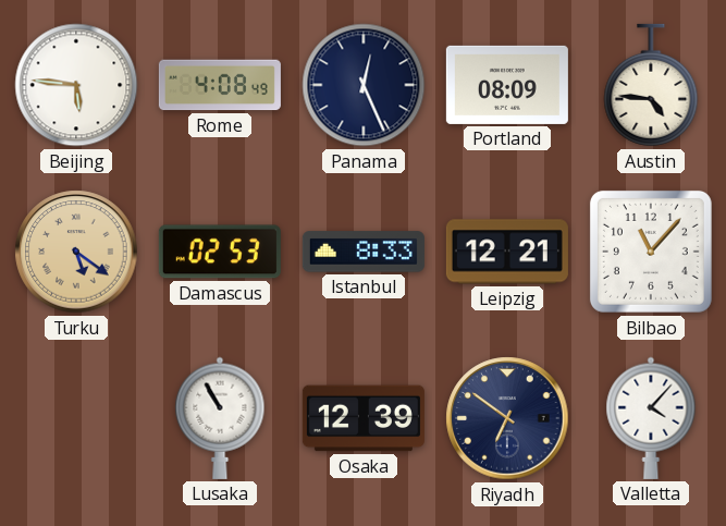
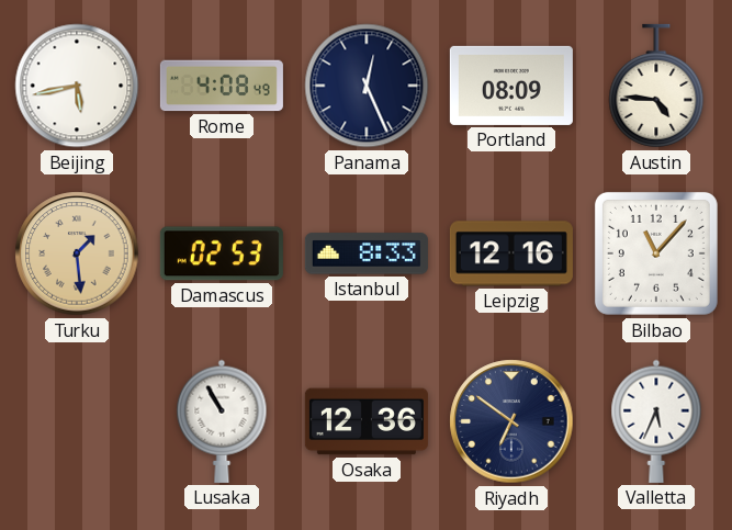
Beijing: 5:46 -> 5:43
Turku: 5:21 -> 1:29
Leipzig: 12:21 -> 12:16
Osaka: 12:39 -> 12:36
Valletta: 4:07 -> 5:34
